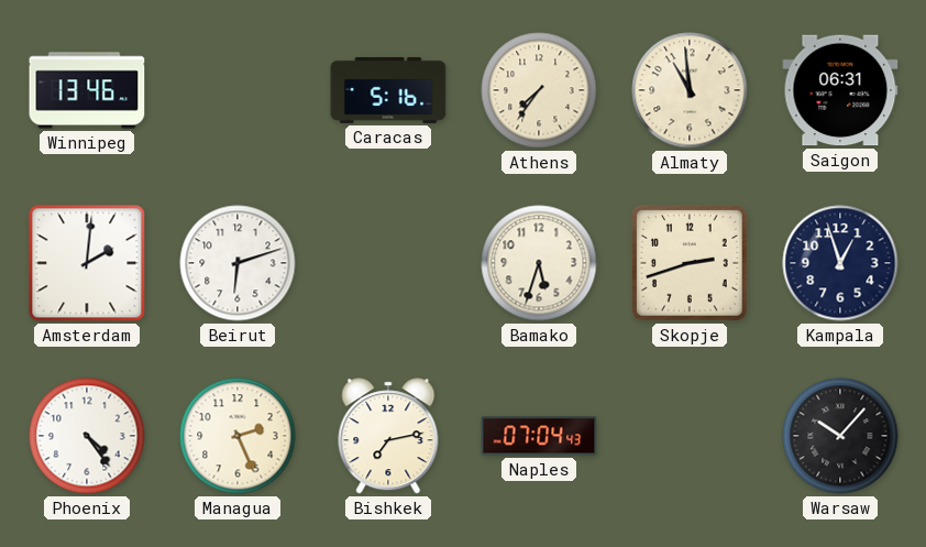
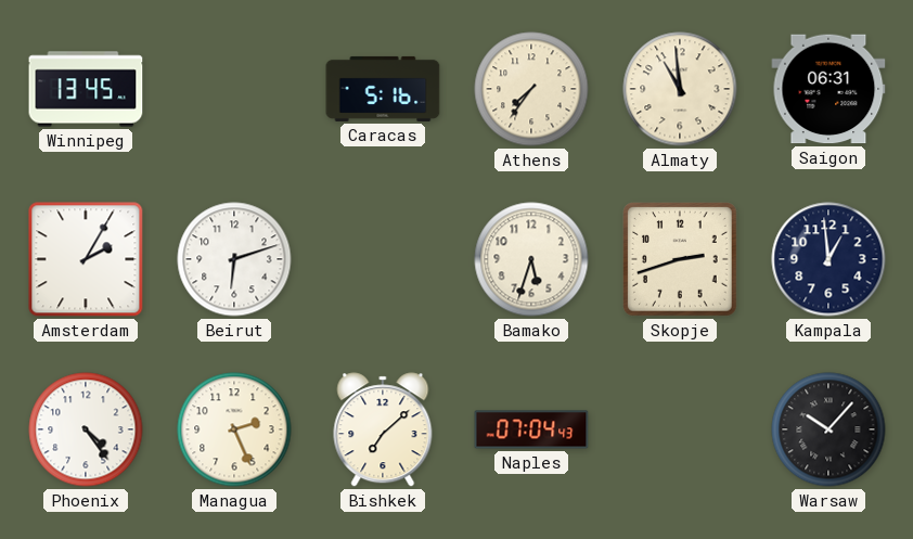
Winnipeg: 13:46 -> 13:45
Amsterdam: 2:01 -> 2:05
Kampala: 12:57 -> 12:59
Bishkek: 7:13 -> 7:08
